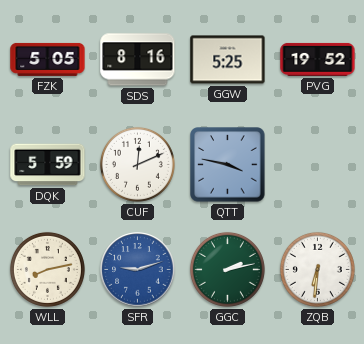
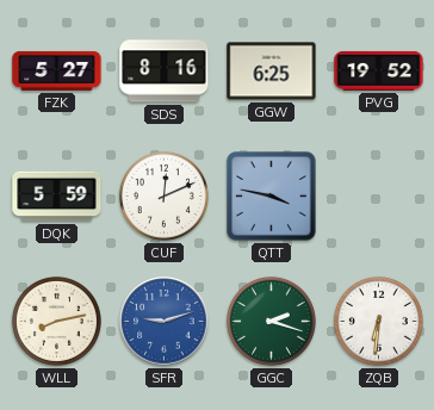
FZK: 5:05 -> 5:27
GGW: 5:25 -> 6:25
GGC: 2:13 -> 2:18
